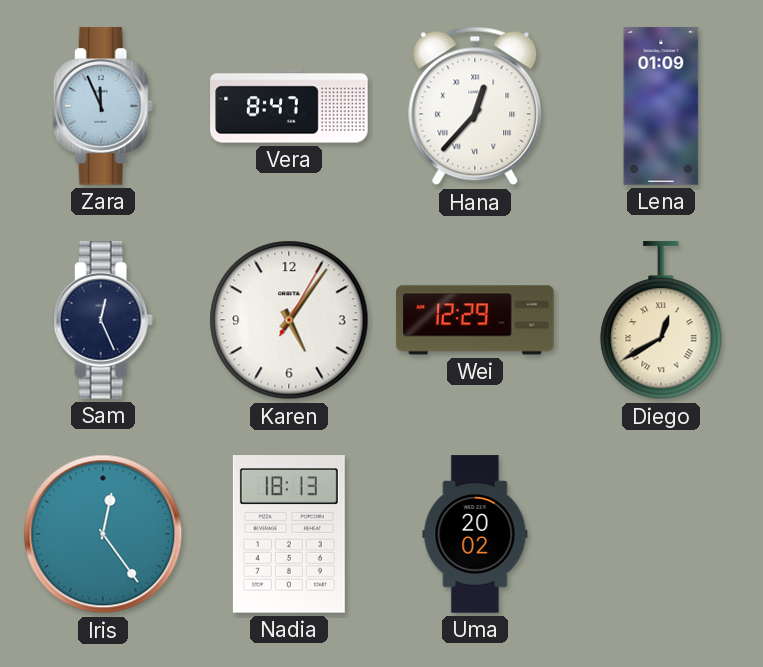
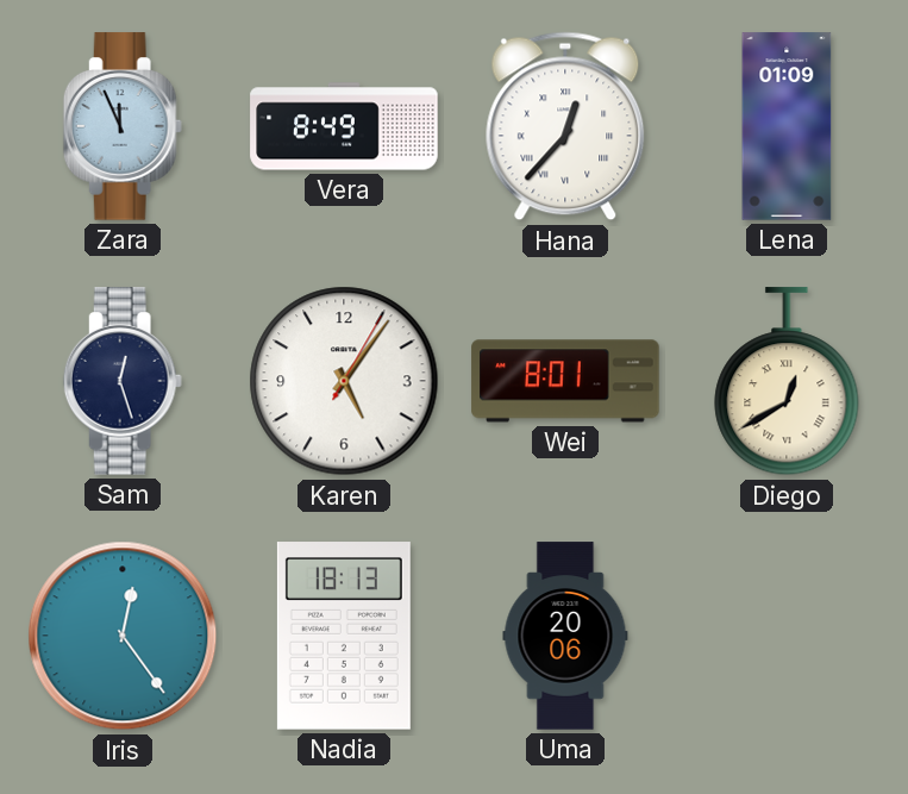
Vera: 8:47 -> 8:49
Sam: 12:26 -> 12:27
Wei: 12:29 -> 8:01
Uma: 20:02 -> 20:06
